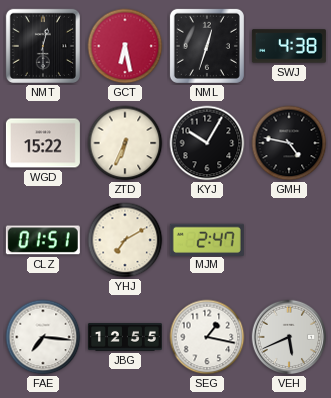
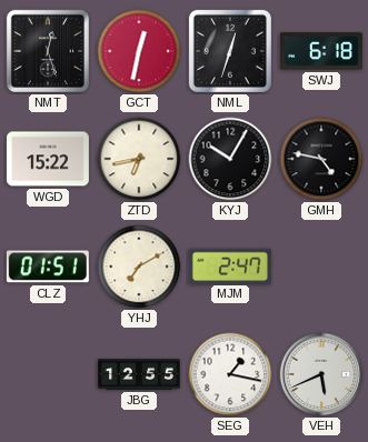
NMT: 12:30 -> 12:27
GCT: 6:28 -> 12:32
SWJ: 4:38 -> 6:18
ZTD: 6:34 -> 6:43
FAE: 7:16 -> none
